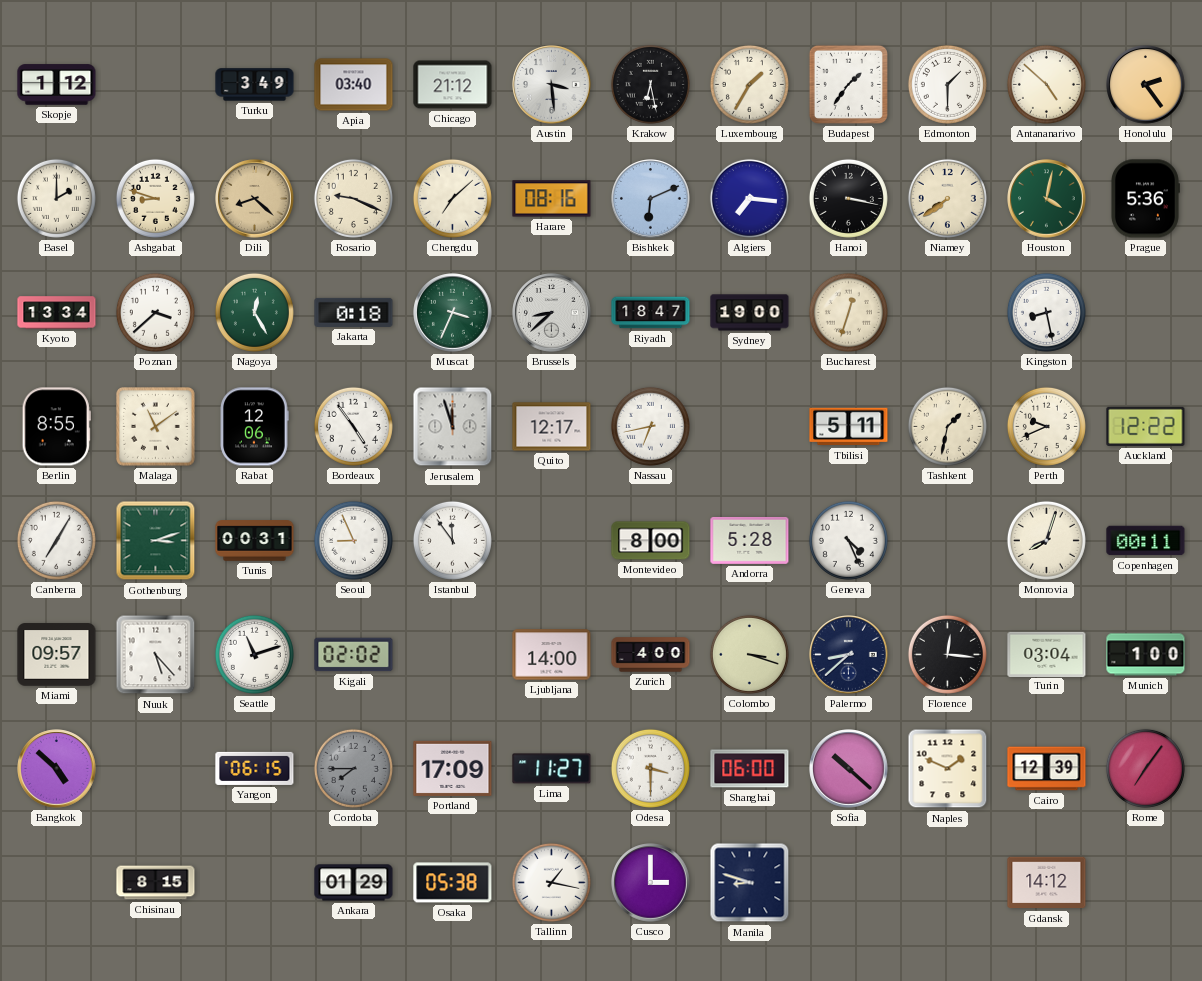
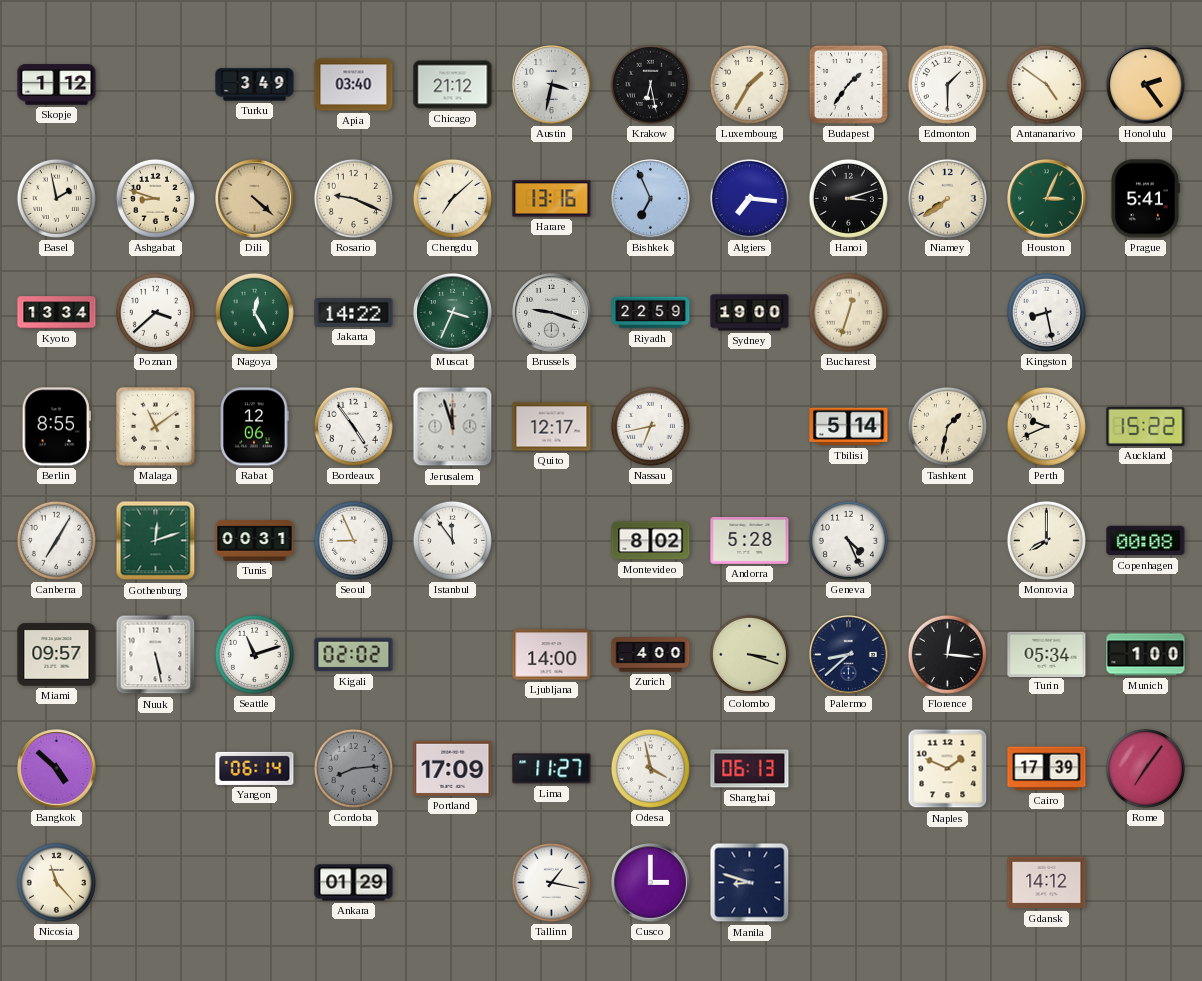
Austin: 3:29 -> 3:32
Antananarivo: 4:52 -> 4:51
Basel: 2:00 -> 1:58
Dili: 8:22 -> 4:22
Harare: 08:16 -> 13:16
Bishkek: 6:11 -> 6:56
Hanoi: 3:17 -> 3:12
Houston: 4:02 -> 3:04
Prague: 5:36 -> 5:41
Jakarta: 0:18 -> 14:22
Brussels: 8:38 -> 9:18
Riyadh: 18:47 -> 22:59
Tbilisi: 5:11 -> 5:14
Auckland: 12:22 -> 15:22
Gothenburg: 3:12 -> 12:12
Montevideo: 8:00 -> 8:02
Monrovia: 8:03 -> 8:00
Copenhagen: 00:11 -> 00:08
Nuuk: 5:23 -> 5:28
Turin: 03:04 -> 05:34
Yangon: 06:15 -> 06:14
Cordoba: 7:45 -> 8:14
Odesa: 3:30 -> 3:58
Shanghai: 06:00 -> 06:13
Sofia: 10:22 -> none
Cairo: 12:39 -> 17:39
Nicosia: none -> 11:23
Chisinau: 8:15 -> none
Osaka: 05:38 -> none
